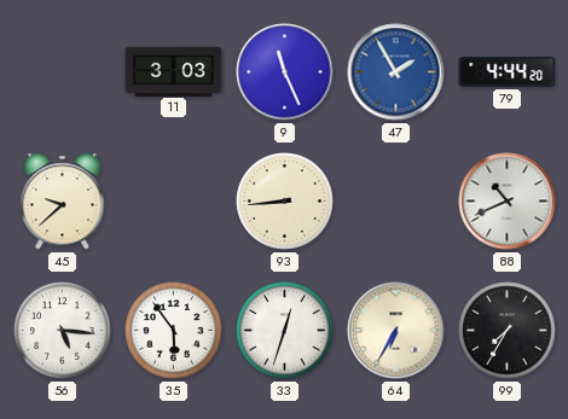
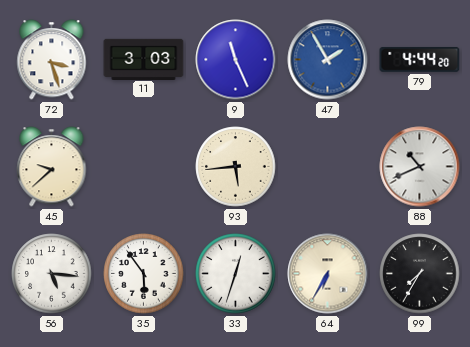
72: none -> 3:27
93: 8:44 -> 5:44
